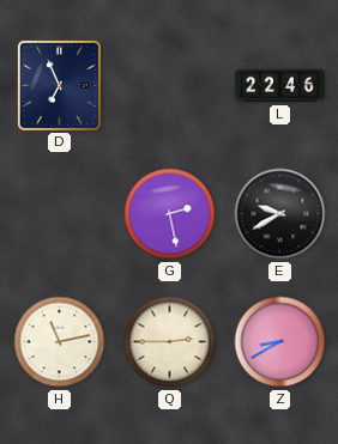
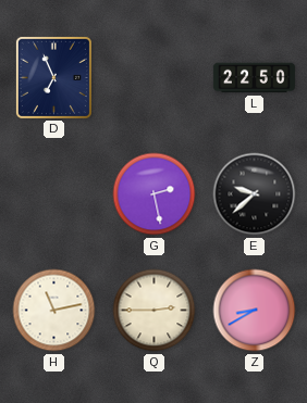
L: 22:46 -> 22:50
E: 9:40 -> 9:38
